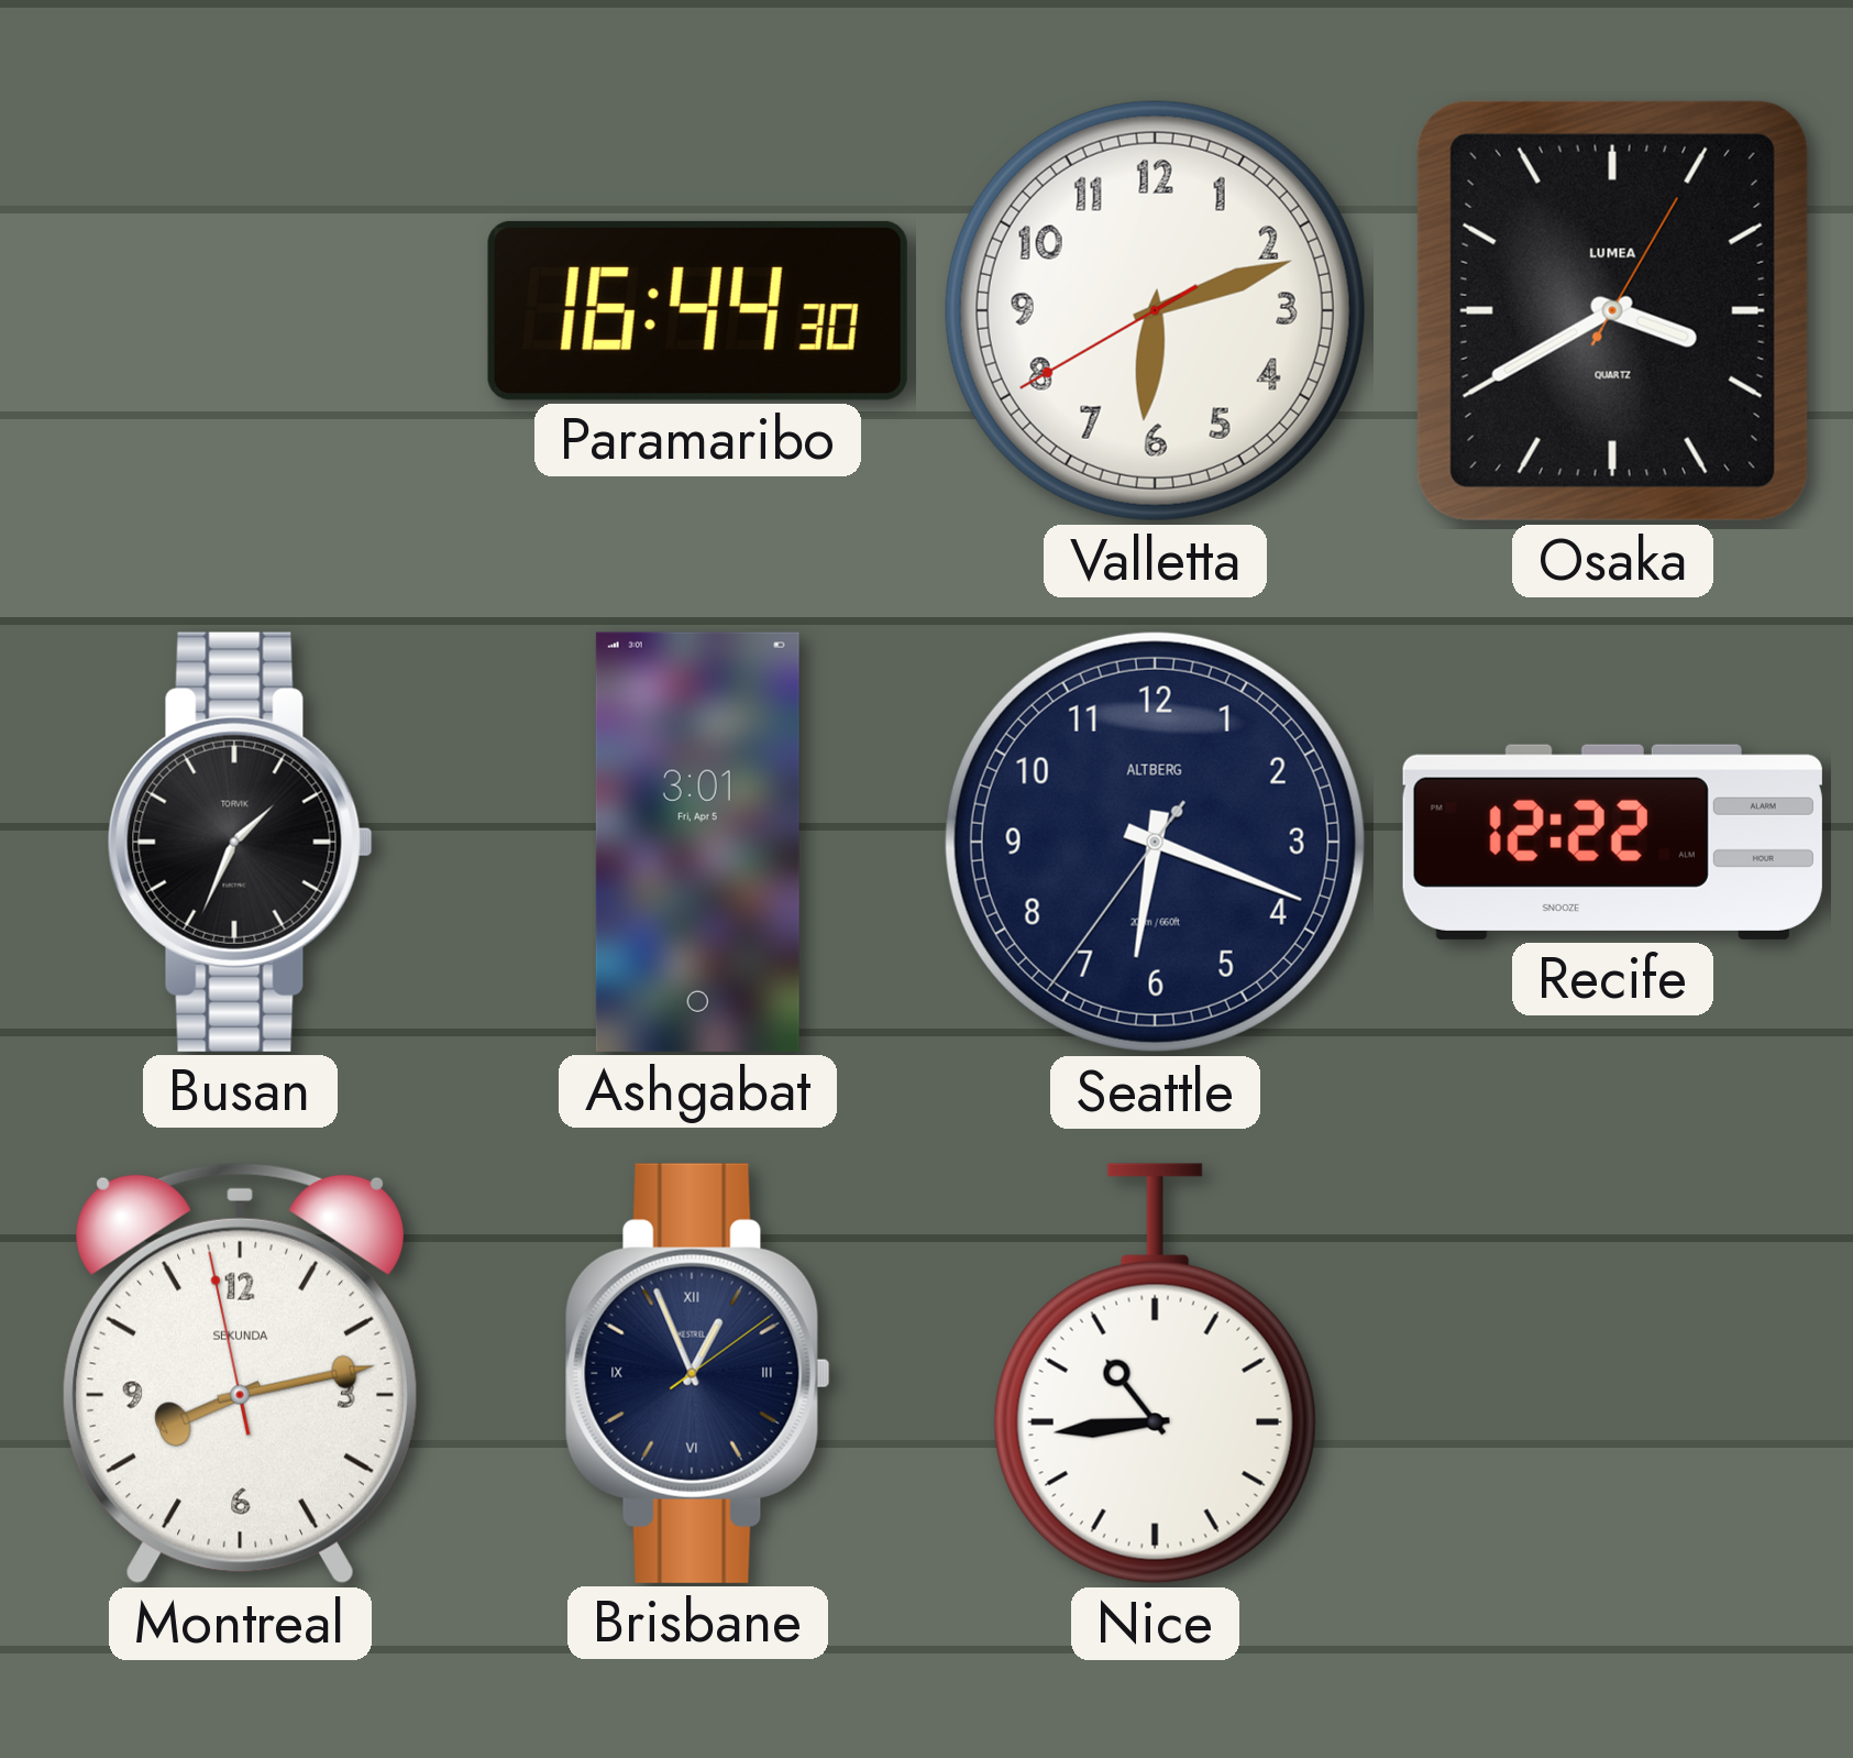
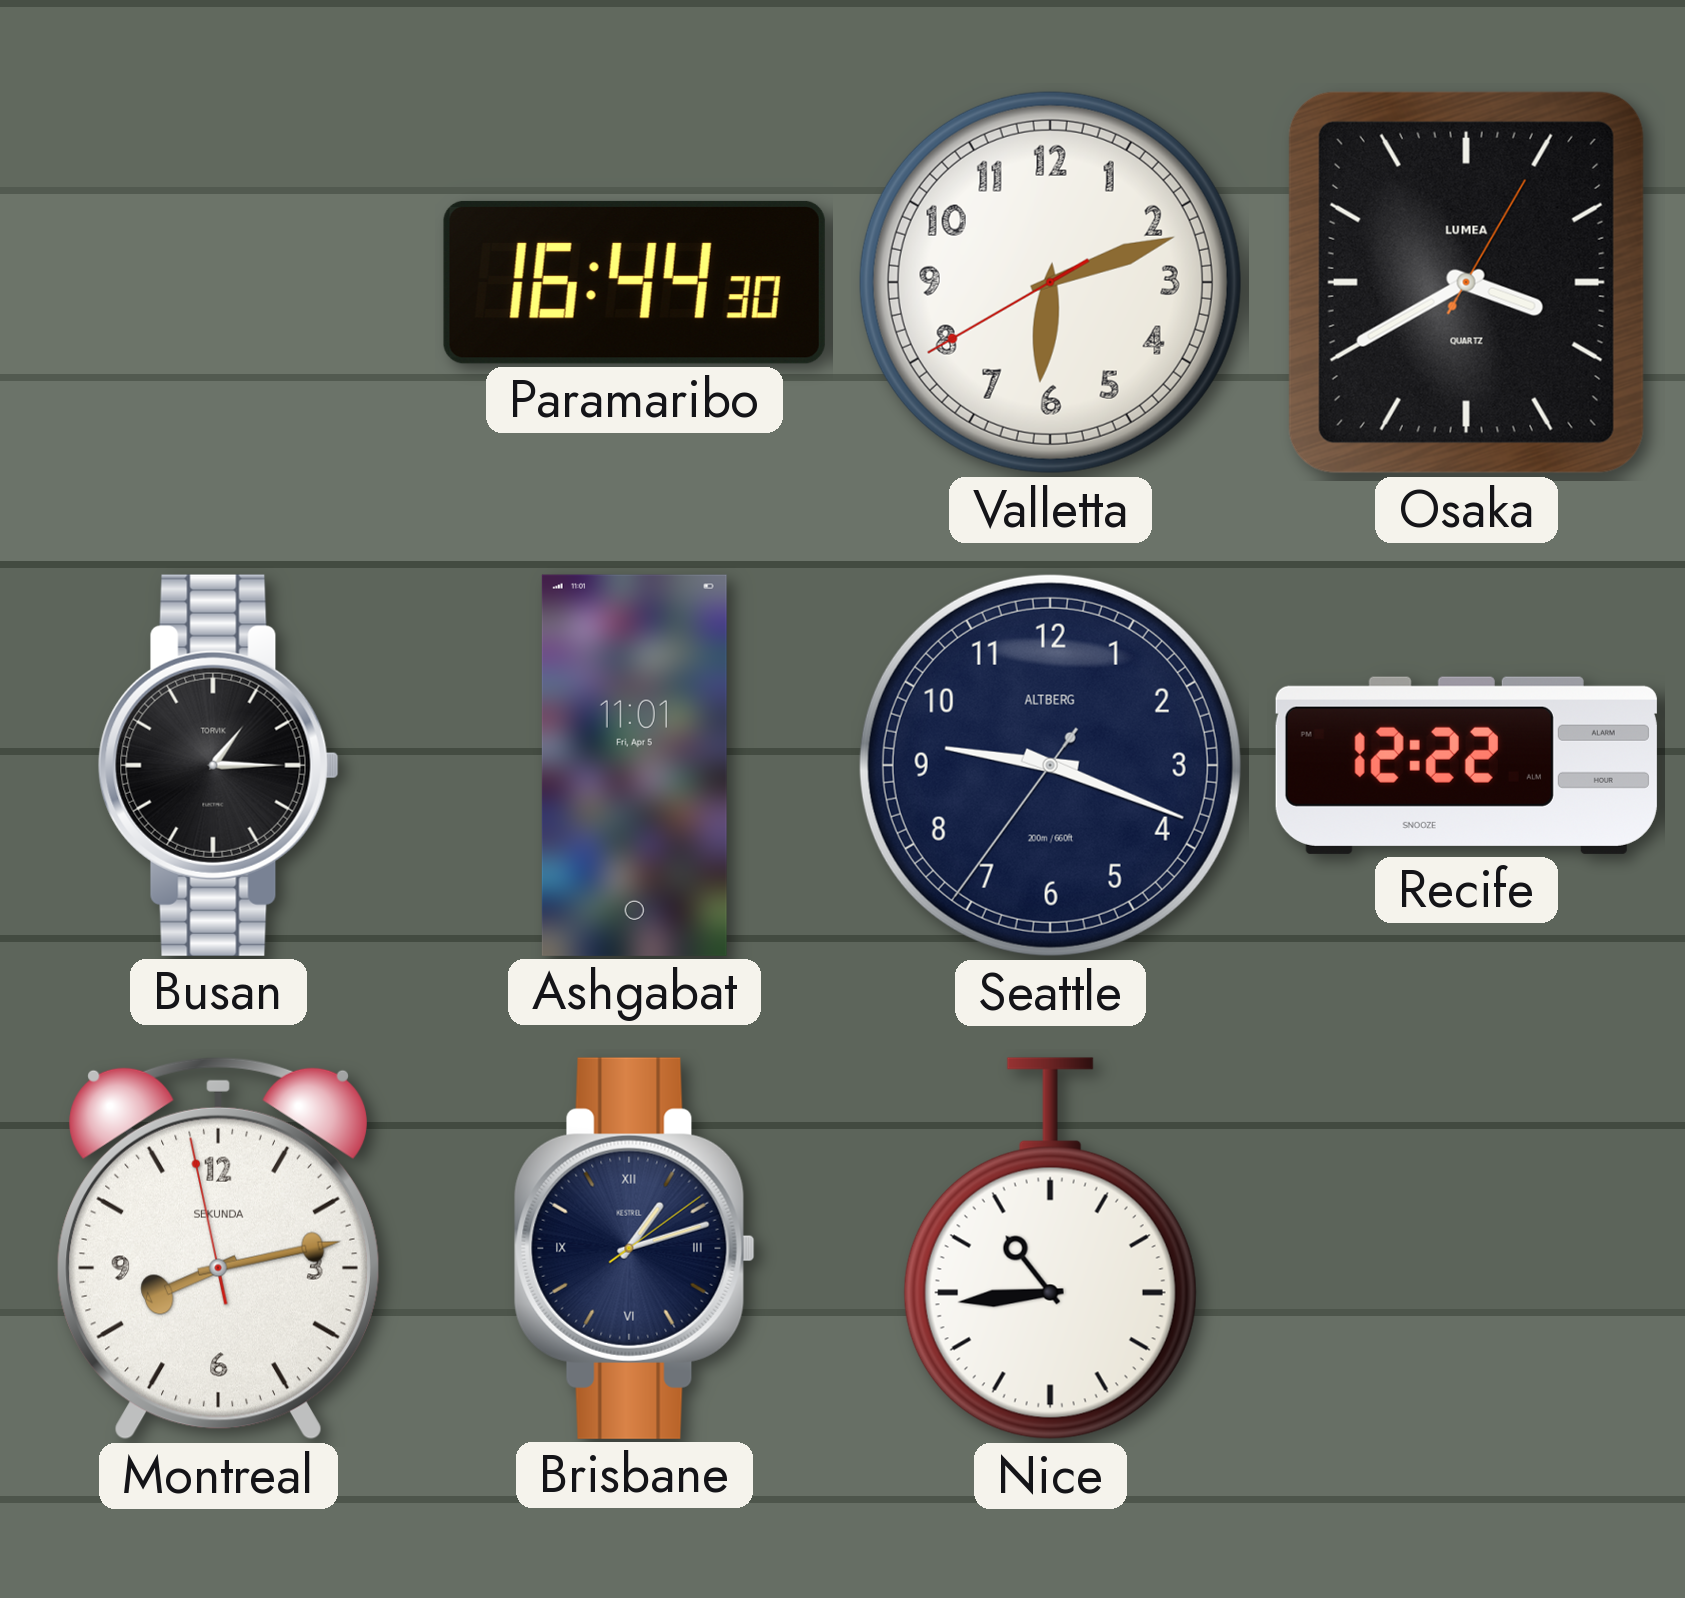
Busan: 1:34 -> 1:15
Ashgabat: 3:01 -> 11:01
Seattle: 6:18 -> 9:18
Brisbane: 12:56 -> 1:12
